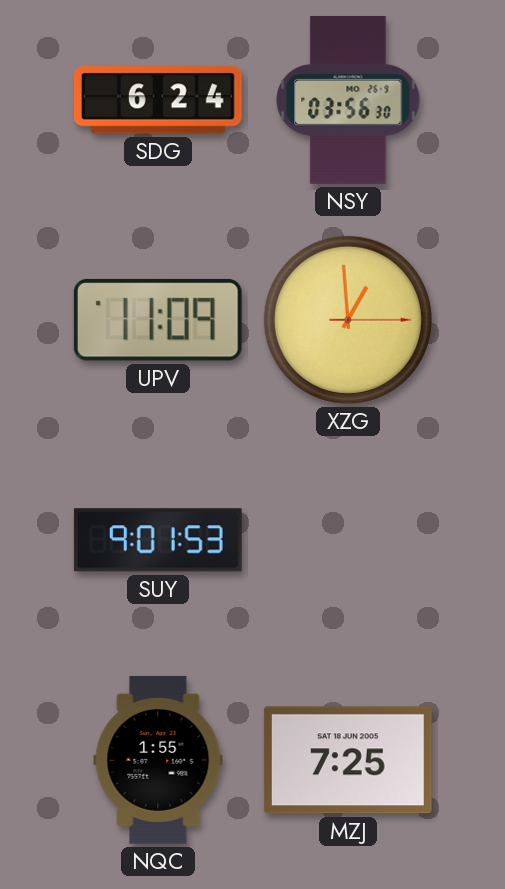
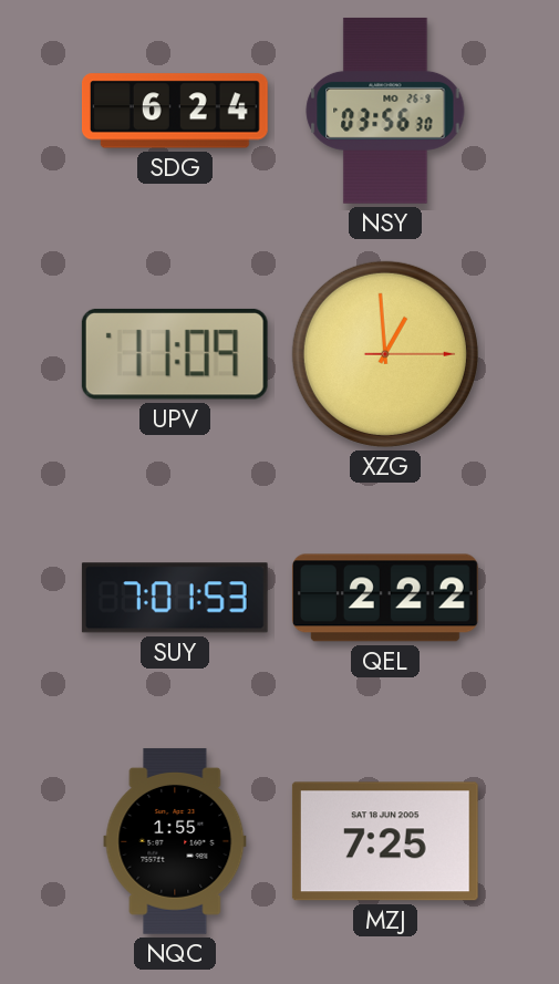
SUY: 9:01 -> 7:01
QEL: none -> 2:22
